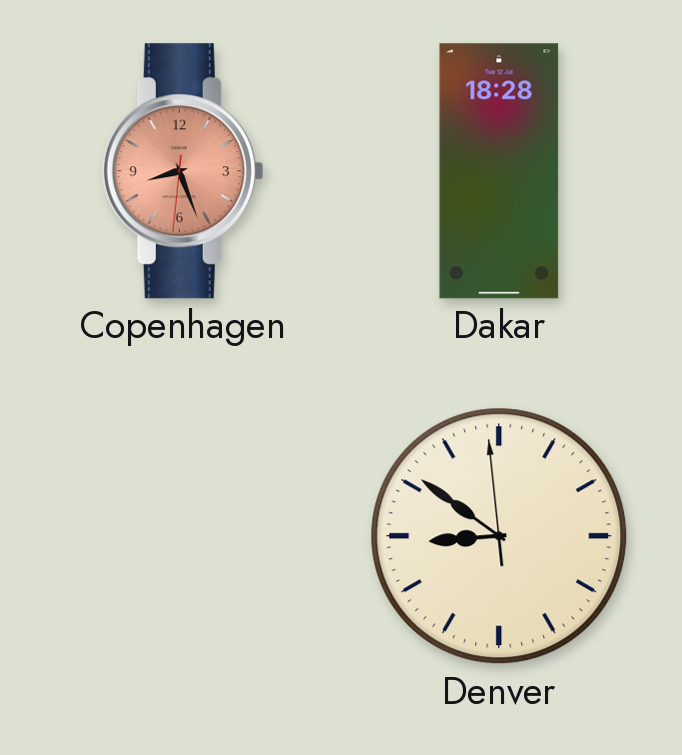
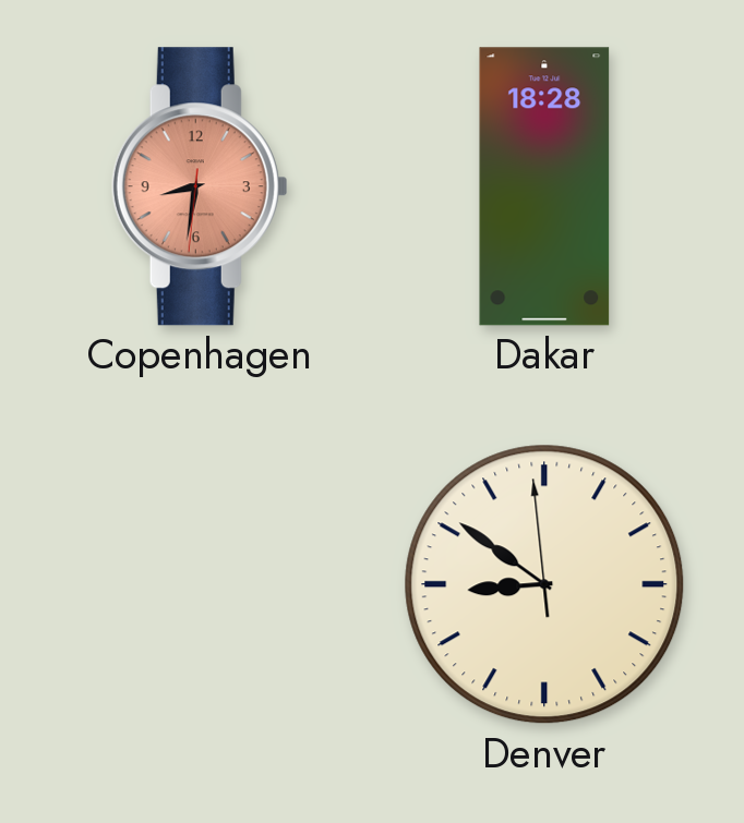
Copenhagen: 8:26 -> 8:31
